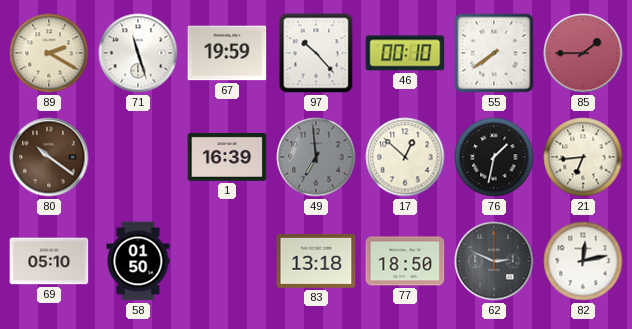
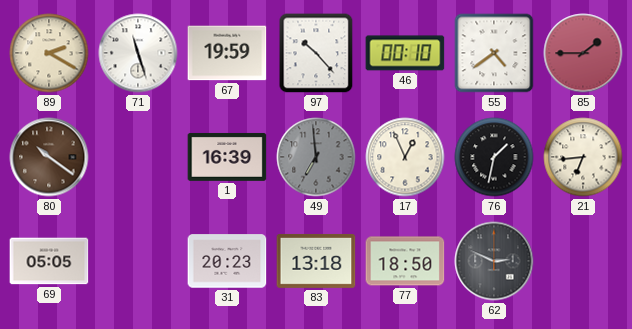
55: 7:39 -> 4:39
17: 12:52 -> 12:56
69: 05:10 -> 05:05
58: 01:50 -> none
31: none -> 20:23
82: 12:13 -> none
